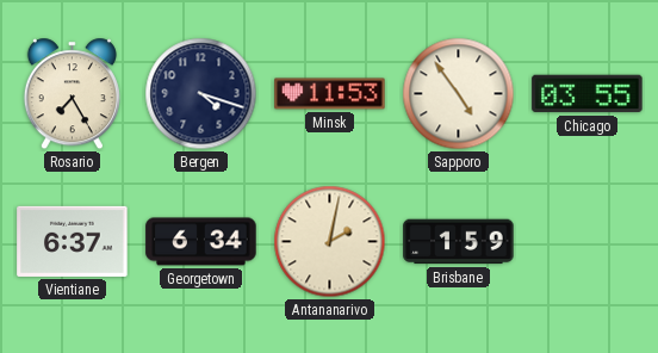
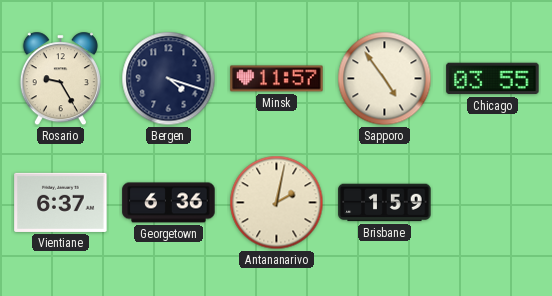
Rosario: 7:25 -> 9:25
Minsk: 11:53 -> 11:57
Georgetown: 6:34 -> 6:36
